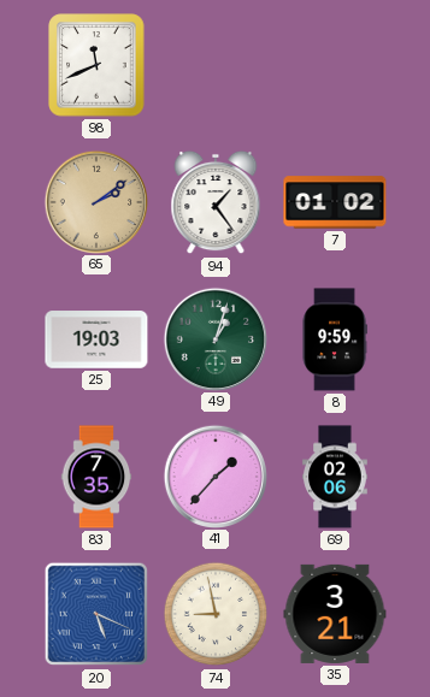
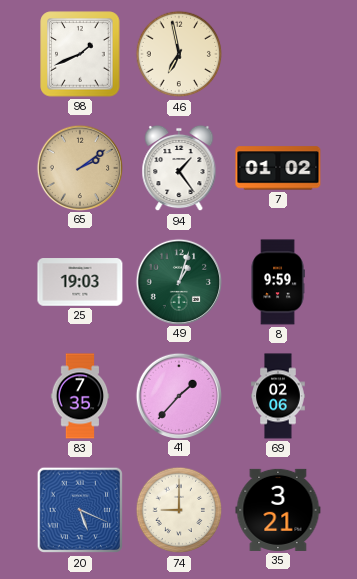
98: 11:41 -> 1:41
46: none -> 6:58
74: 8:58 -> 9:00
